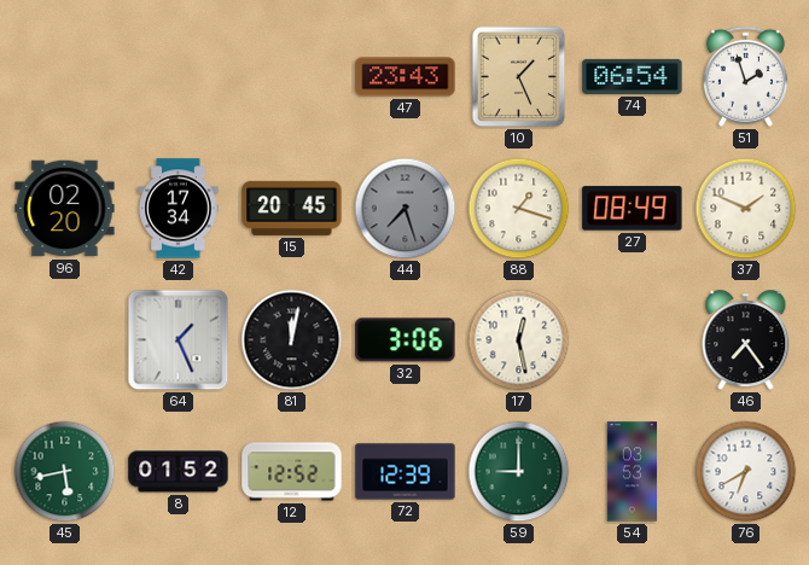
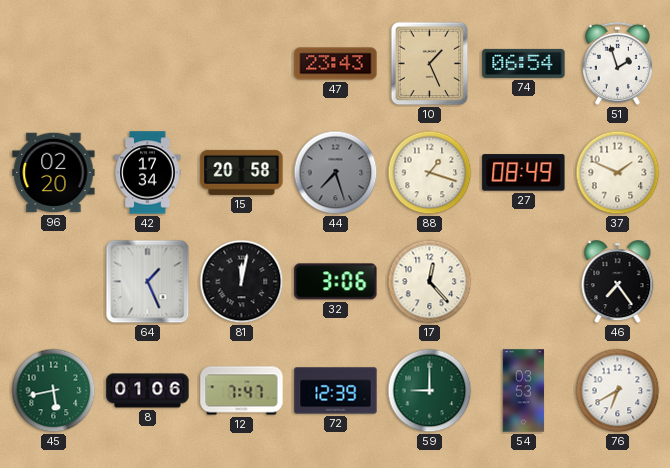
15: 20:45 -> 20:58
17: 12:28 -> 12:23
8: 01:52 -> 01:06
12: 12:52 -> 7:47
